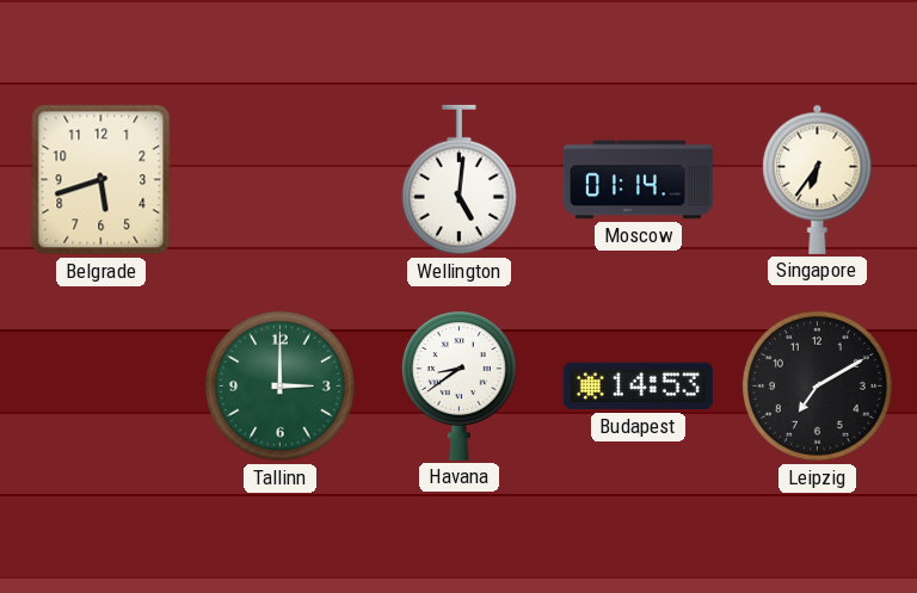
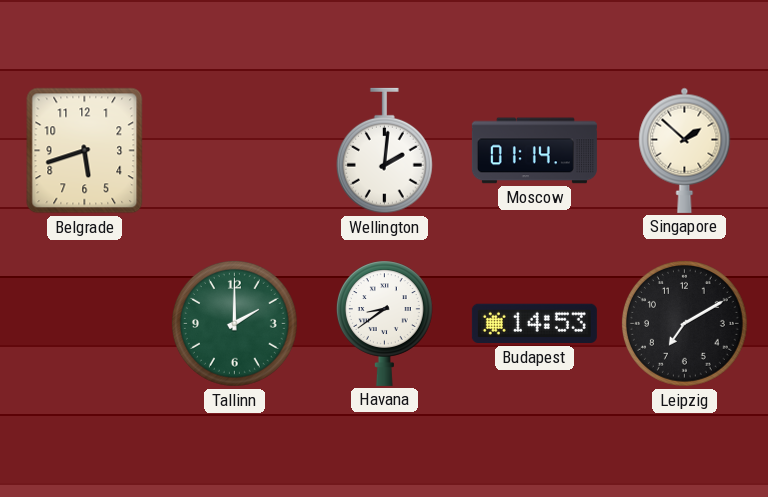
Wellington: 5:01 -> 2:01
Singapore: 6:36 -> 1:52
Tallinn: 3:00 -> 2:00
